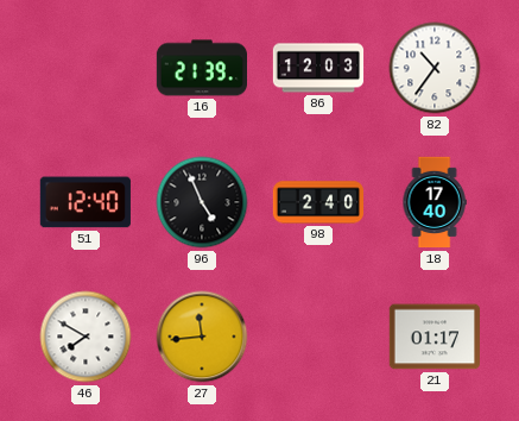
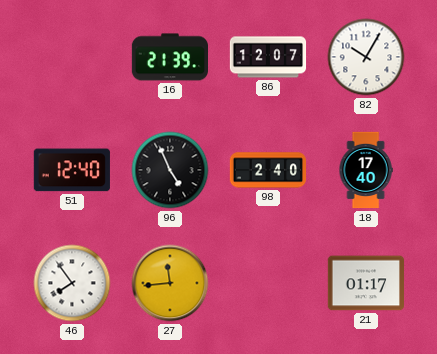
86: 12:03 -> 12:07
82: 10:36 -> 10:05
46: 7:50 -> 7:54
